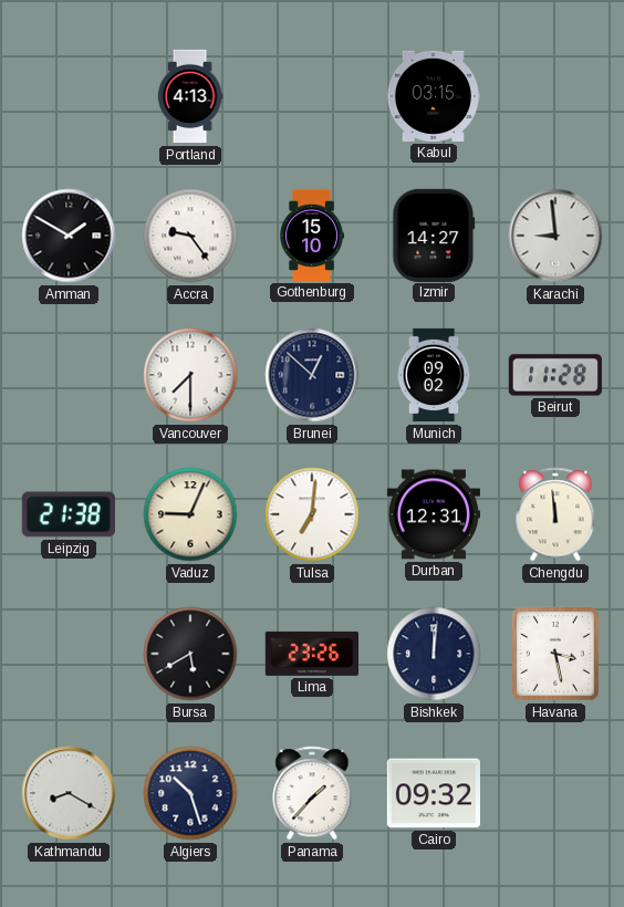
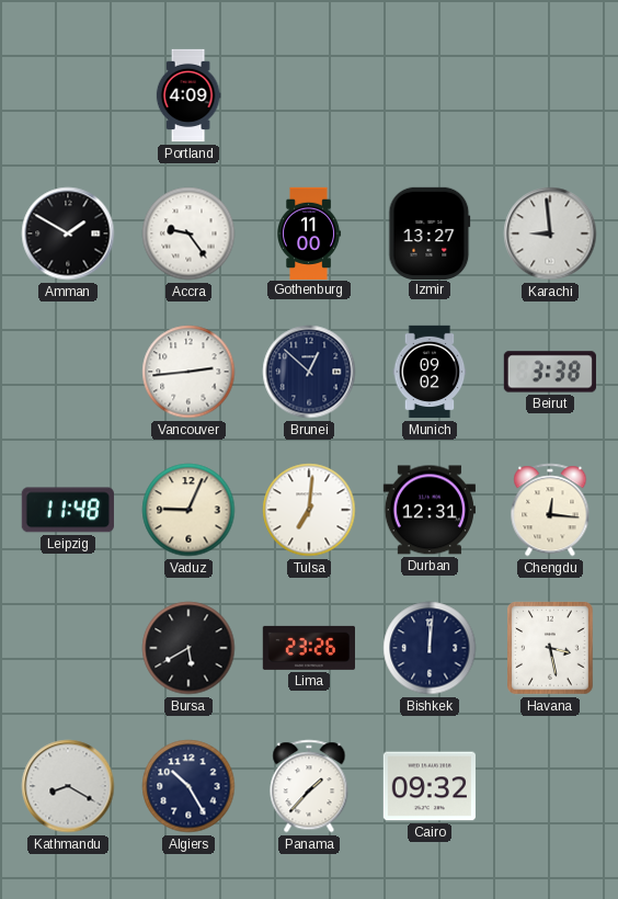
Portland: 4:13 -> 4:09
Kabul: 03:15 -> none
Gothenburg: 15:10 -> 11:00
Izmir: 14:27 -> 13:27
Vancouver: 7:30 -> 2:44
Beirut: 11:28 -> 3:38
Leipzig: 21:38 -> 11:48
Chengdu: 11:59 -> 12:16
Algiers: 10:27 -> 10:25
